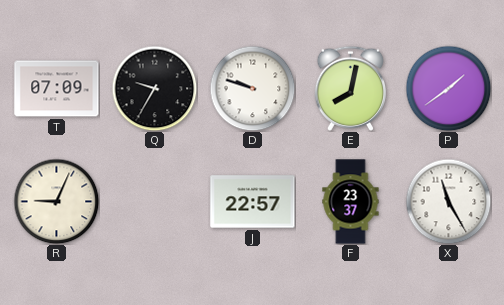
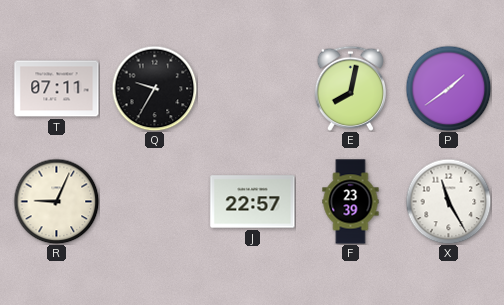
T: 07:09 -> 07:11
D: 9:48 -> none
F: 23:37 -> 23:39
